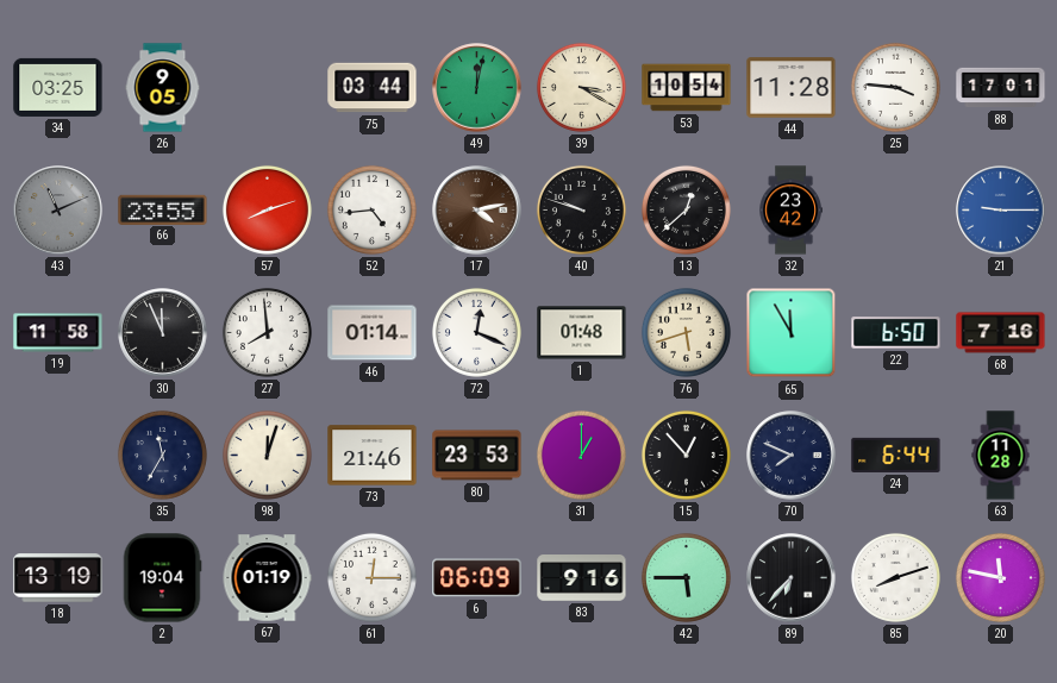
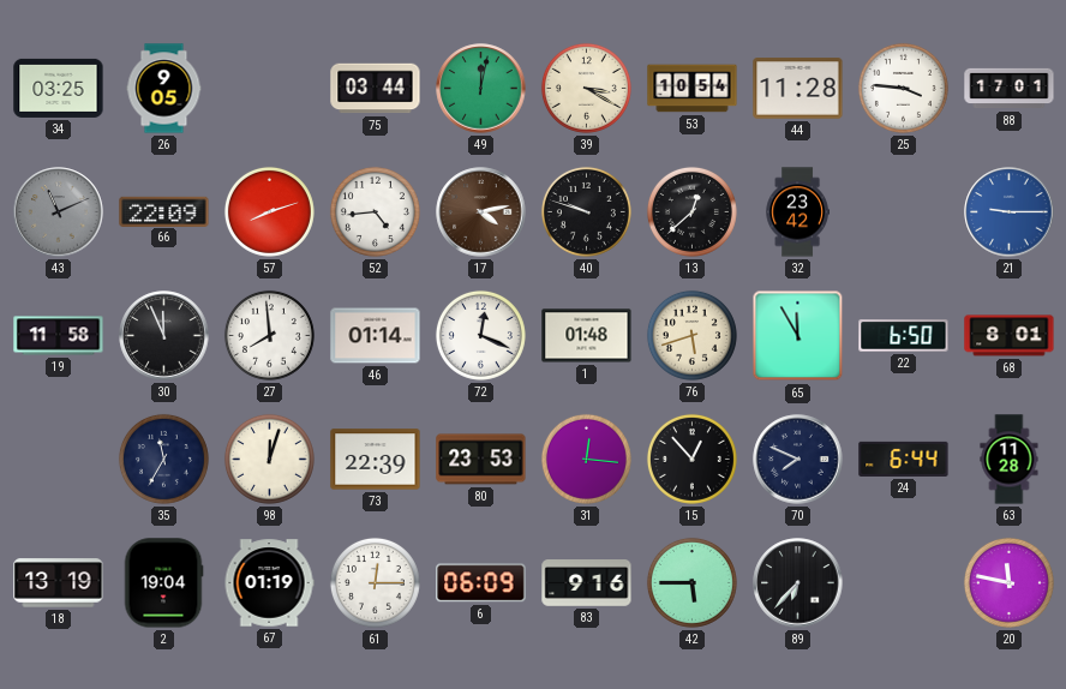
66: 23:55 -> 22:09
68: 7:16 -> 8:01
73: 21:46 -> 22:39
31: 1:00 -> 12:16
85: 8:12 -> none
